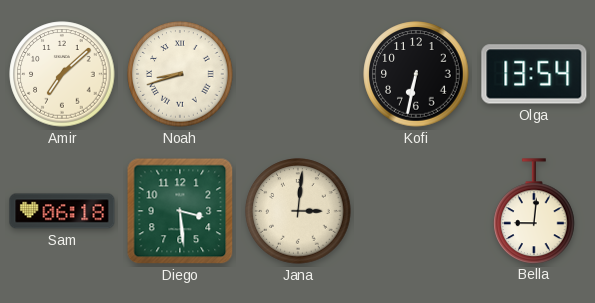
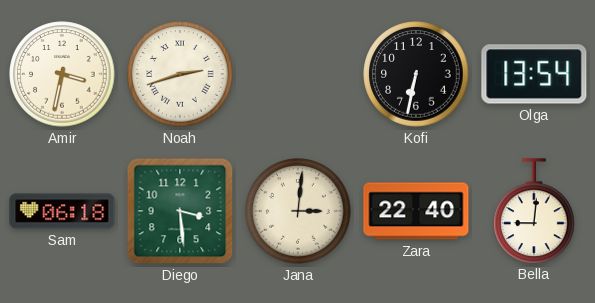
Amir: 7:08 -> 3:32
Noah: 8:42 -> 2:42
Zara: none -> 22:40
